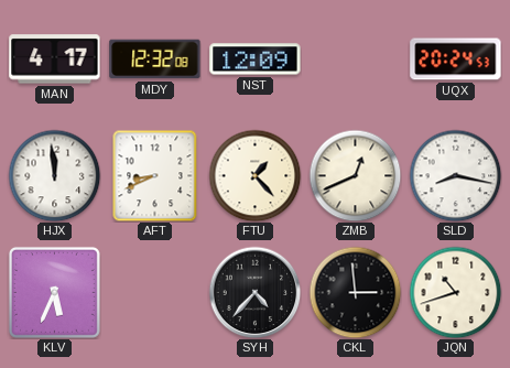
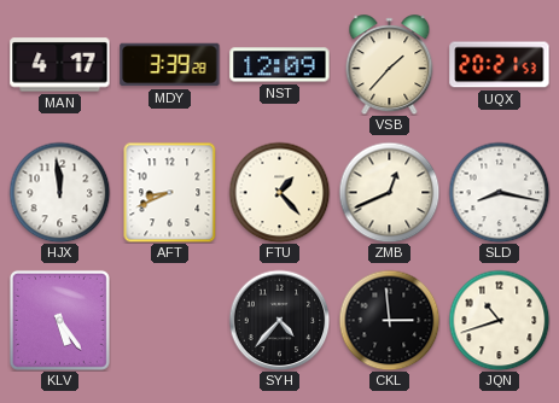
MDY: 12:32 -> 3:39
VSB: none -> 1:37
UQX: 20:24 -> 20:21
KLV: 5:34 -> 5:24
